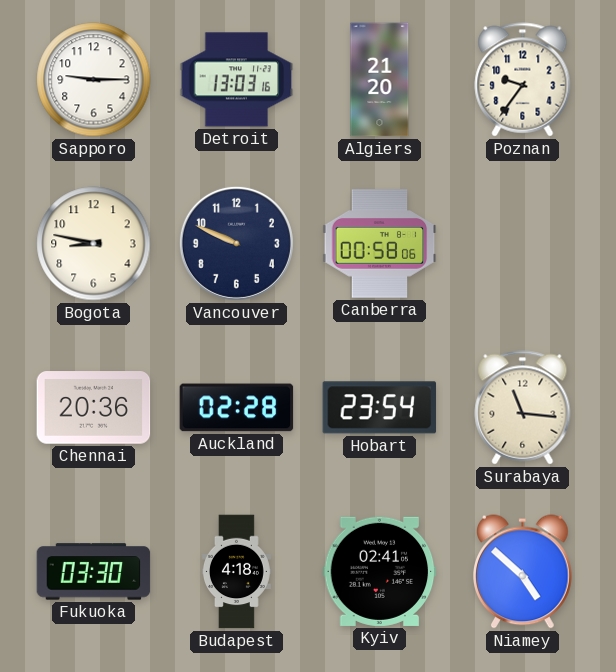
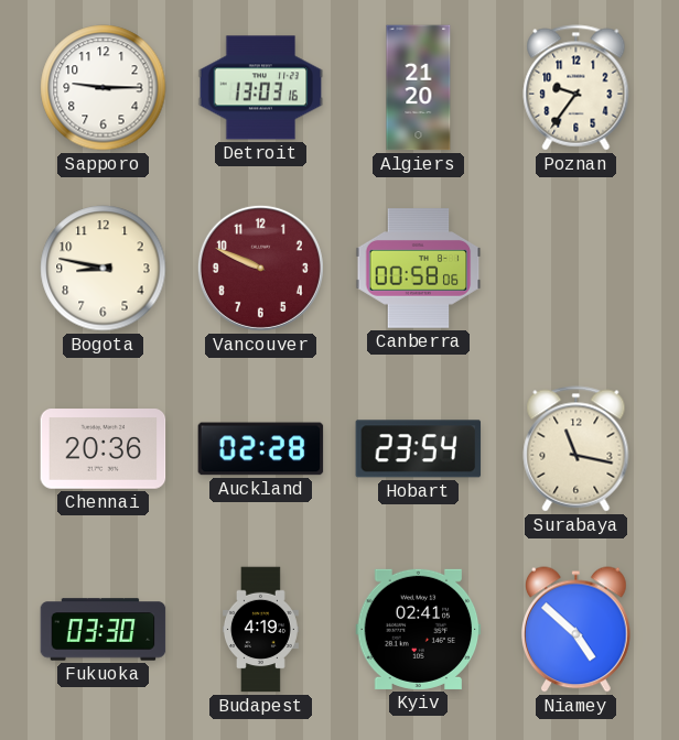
Vancouver dial: navy -> burgundy
Surabaya: 11:16 -> 11:17
Budapest: 4:18 -> 4:19
